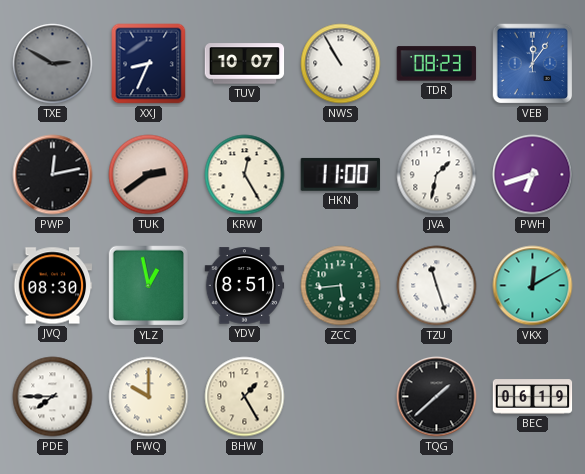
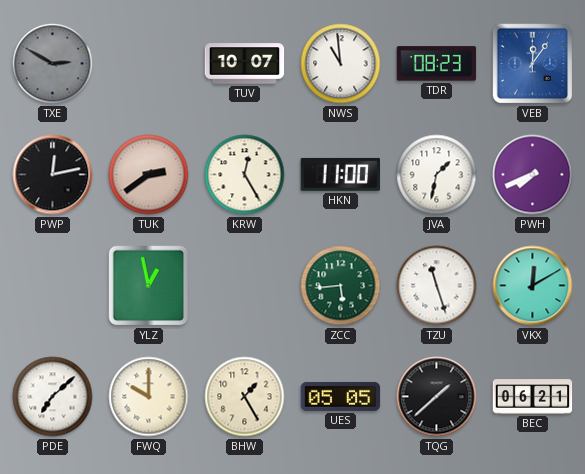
XXJ: 8:34 -> none
NWS: 10:55 -> 10:59
PWH: 6:42 -> 7:41
JVQ: 08:30 -> none
YDV: 8:51 -> none
PDE: 7:45 -> 7:08
UES: none -> 05:05
BEC: 06:19 -> 06:21
